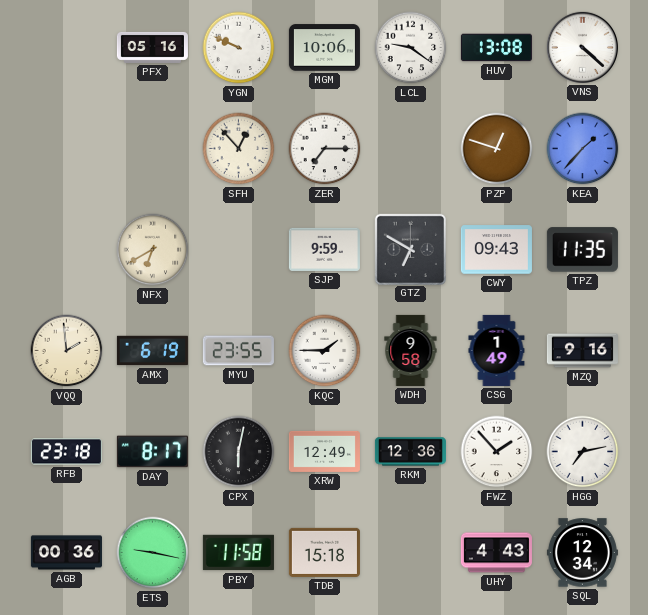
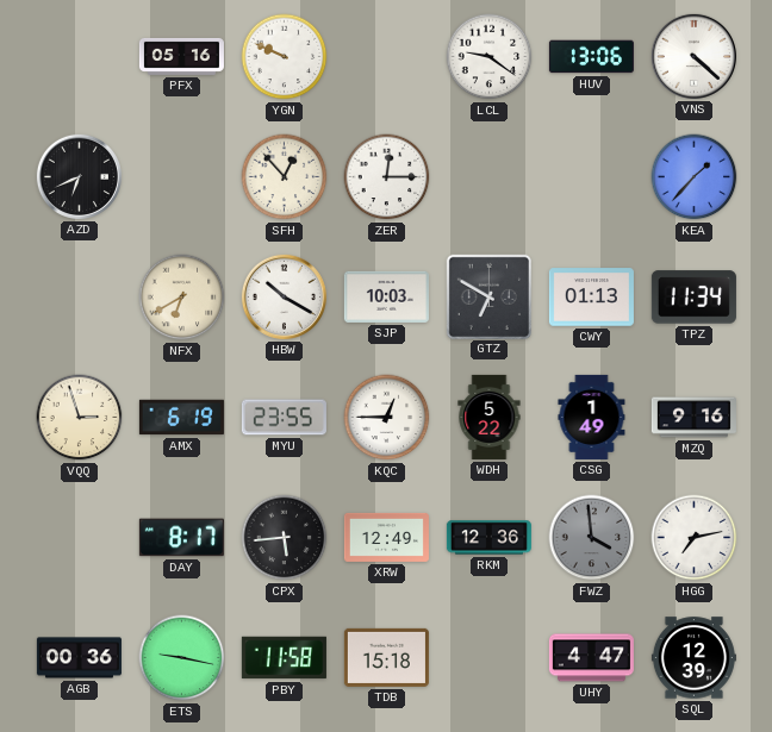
MGM: 10:06 -> none
HUV: 13:08 -> 13:06
AZD: none -> 6:41
ZER: 7:15 -> 12:15
PZP: 12:48 -> none
HBW: none -> 10:20
SJP: 9:59 -> 10:03
CWY: 09:43 -> 01:13
TPZ: 11:35 -> 11:34
VQQ: 1:59 -> 2:57
KQC: 1:45 -> 12:45
WDH: 9:58 -> 5:22
RFB: 23:18 -> none
CPX: 6:02 -> 5:44
FWZ: 1:53 -> 3:59
FWZ dial: white -> grey
UHY: 4:43 -> 4:47
SQL: 12:34 -> 12:39
